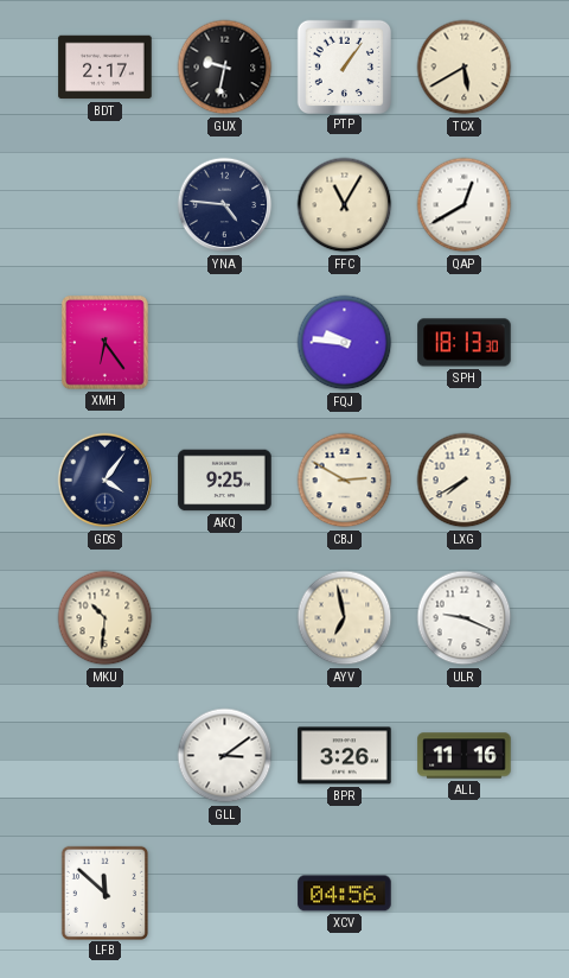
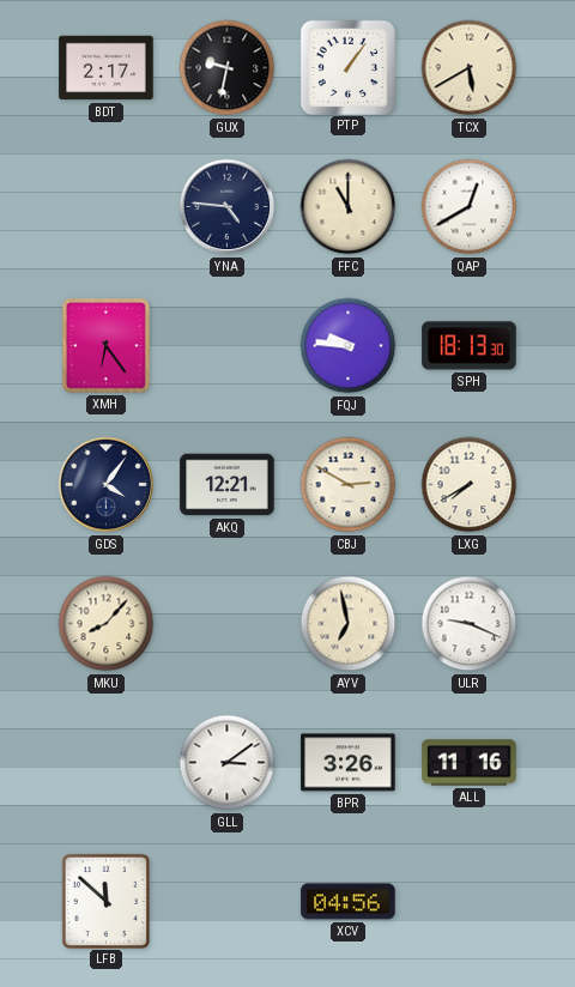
FFC: 11:05 -> 11:00
AKQ: 9:25 -> 12:21
MKU: 10:31 -> 8:07
